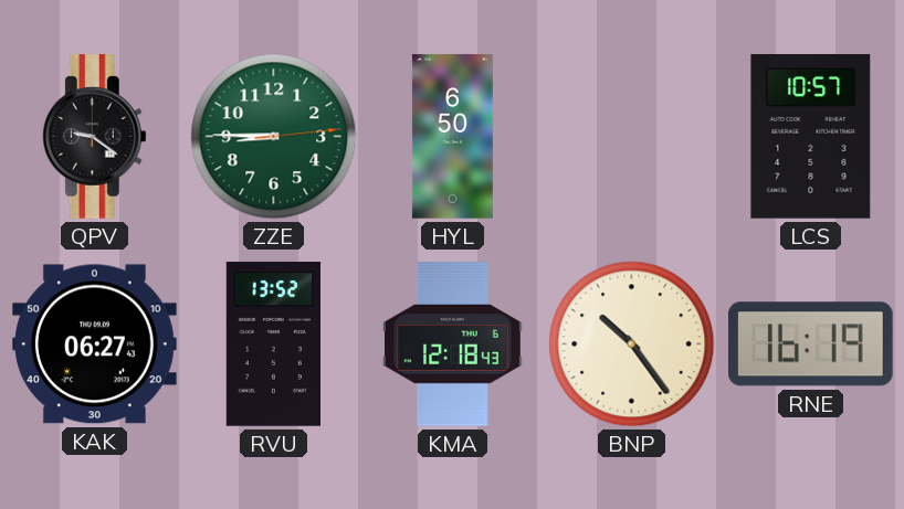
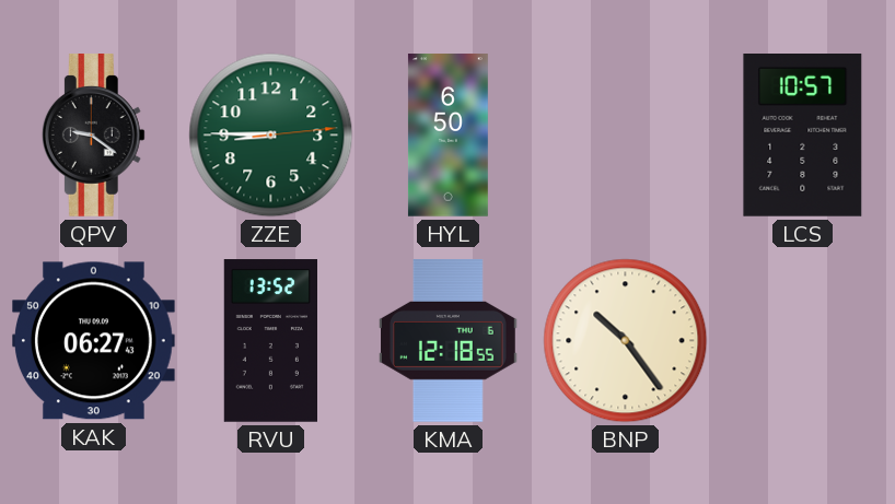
KMA: 12:18:43 -> 12:18:55
RNE: 16:19 -> none
